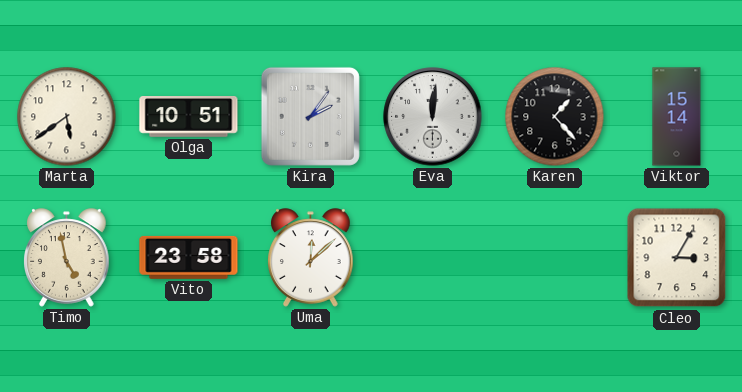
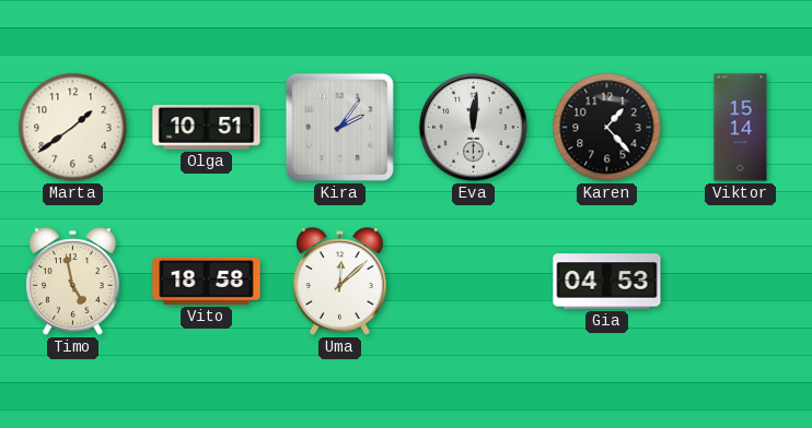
Marta: 5:39 -> 1:39
Vito: 23:58 -> 18:58
Gia: none -> 04:53
Cleo: 3:05 -> none
